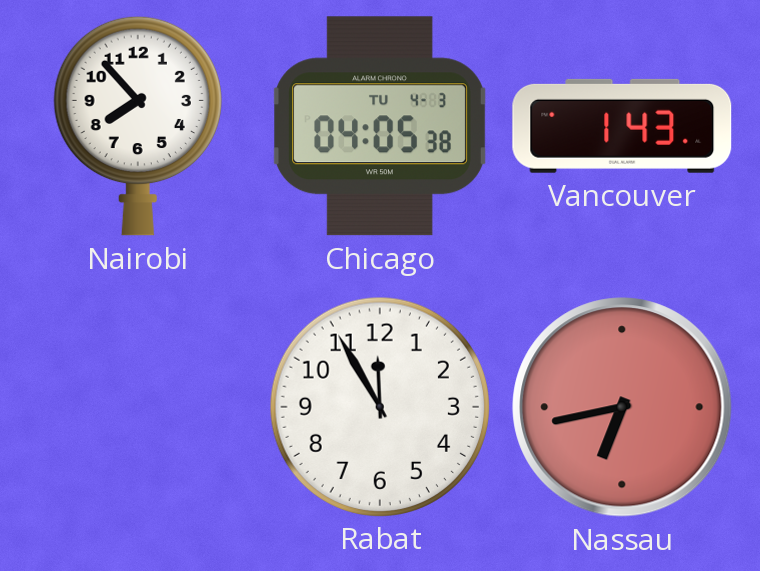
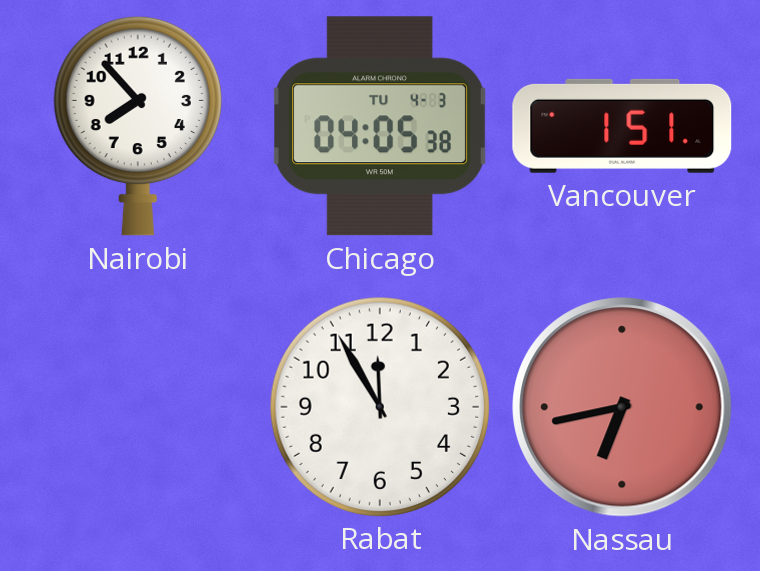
Vancouver: 1:43 -> 1:51
